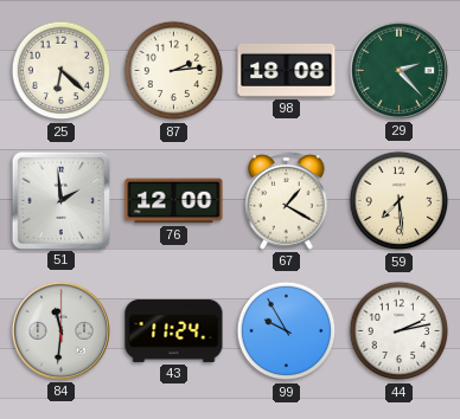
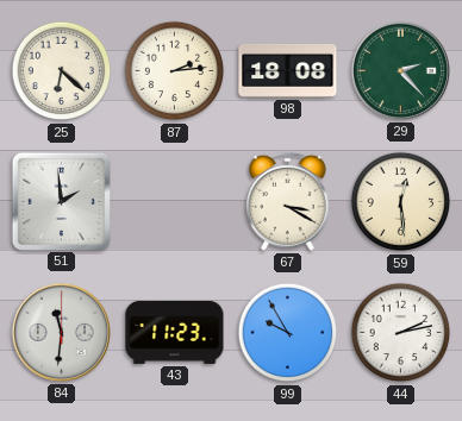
76: 12:00 -> none
67: 1:20 -> 3:20
59: 7:29 -> 12:29
43: 11:24 -> 11:23
